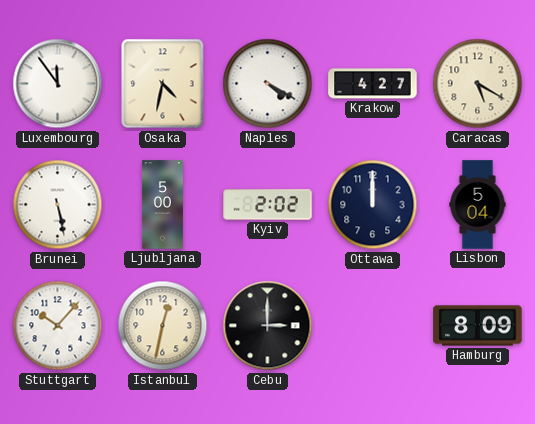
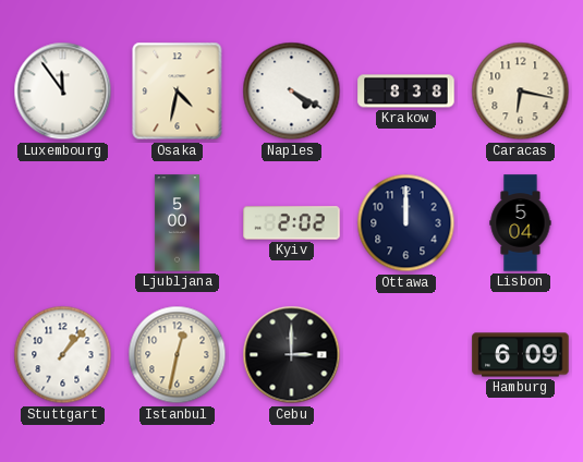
Krakow: 4:27 -> 8:38
Caracas: 5:20 -> 6:17
Brunei: 5:28 -> none
Stuttgart: 10:07 -> 1:07
Hamburg: 8:09 -> 6:09
